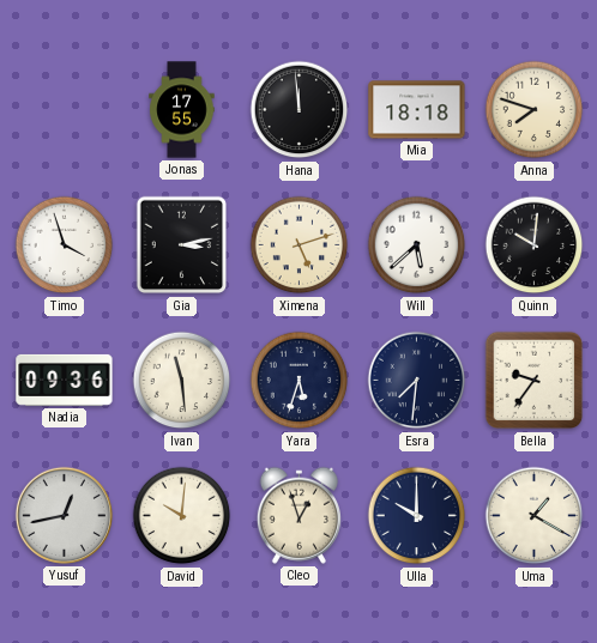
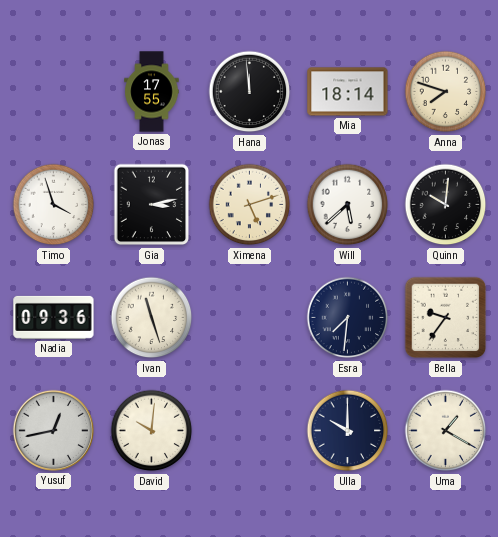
Mia: 18:18 -> 18:14
Ivan: 11:29 -> 11:27
Yara: 5:33 -> none
Cleo: 12:57 -> none
